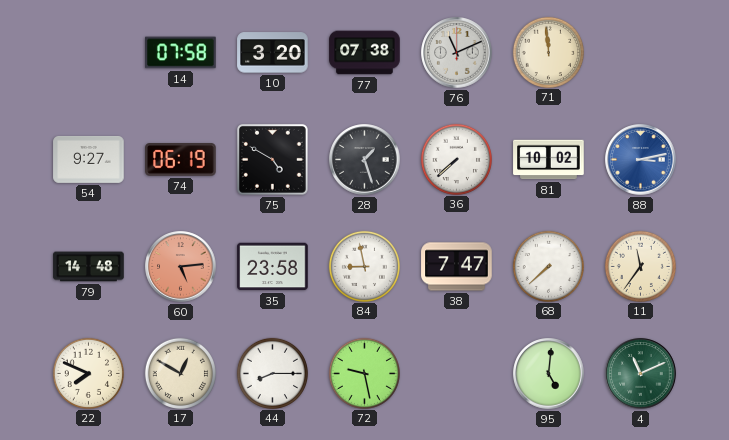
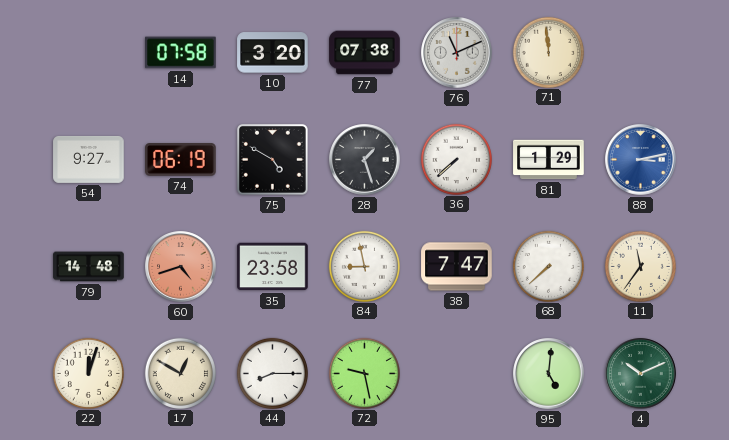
81: 10:02 -> 1:29
60: 5:14 -> 4:42
22: 7:49 -> 12:03
4: 11:11 -> 10:11
